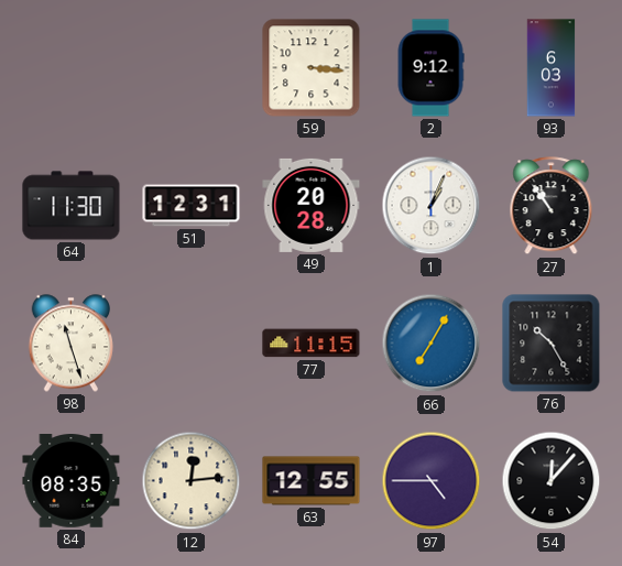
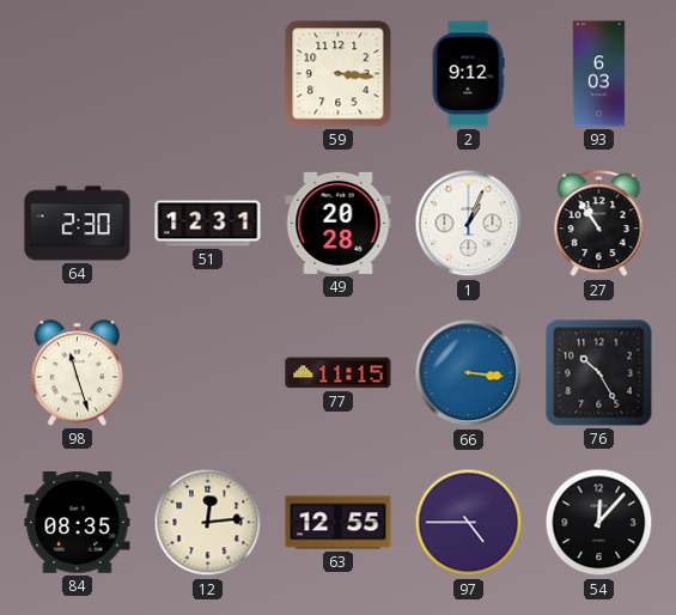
64: 11:30 -> 2:30
66: 7:05 -> 3:16
